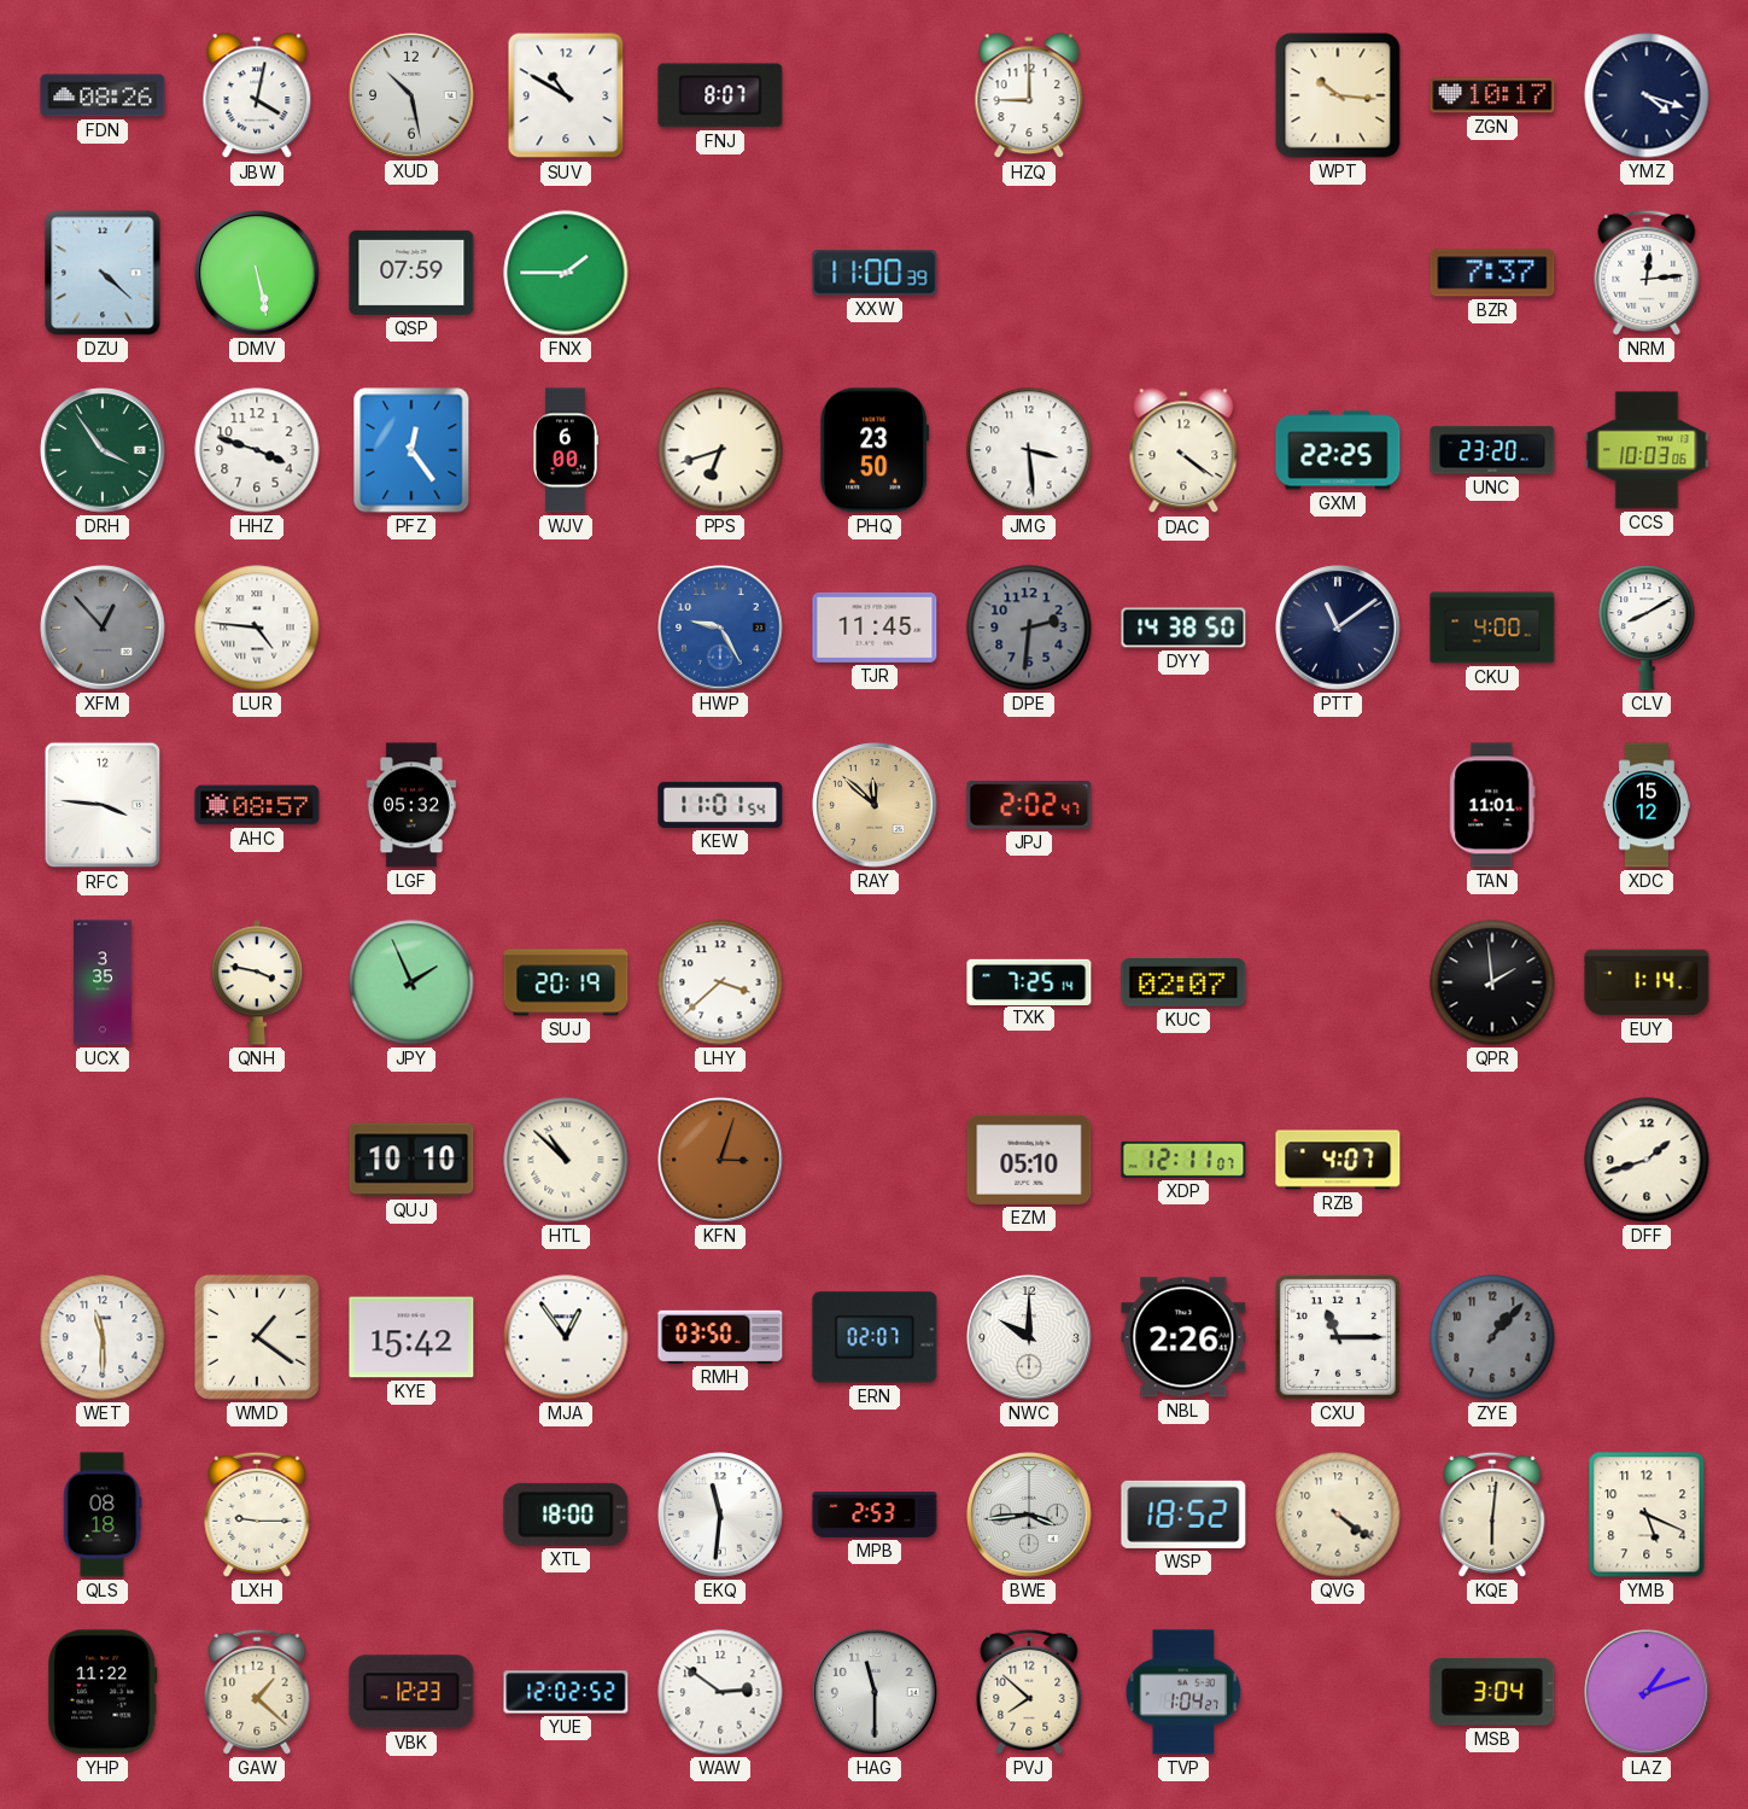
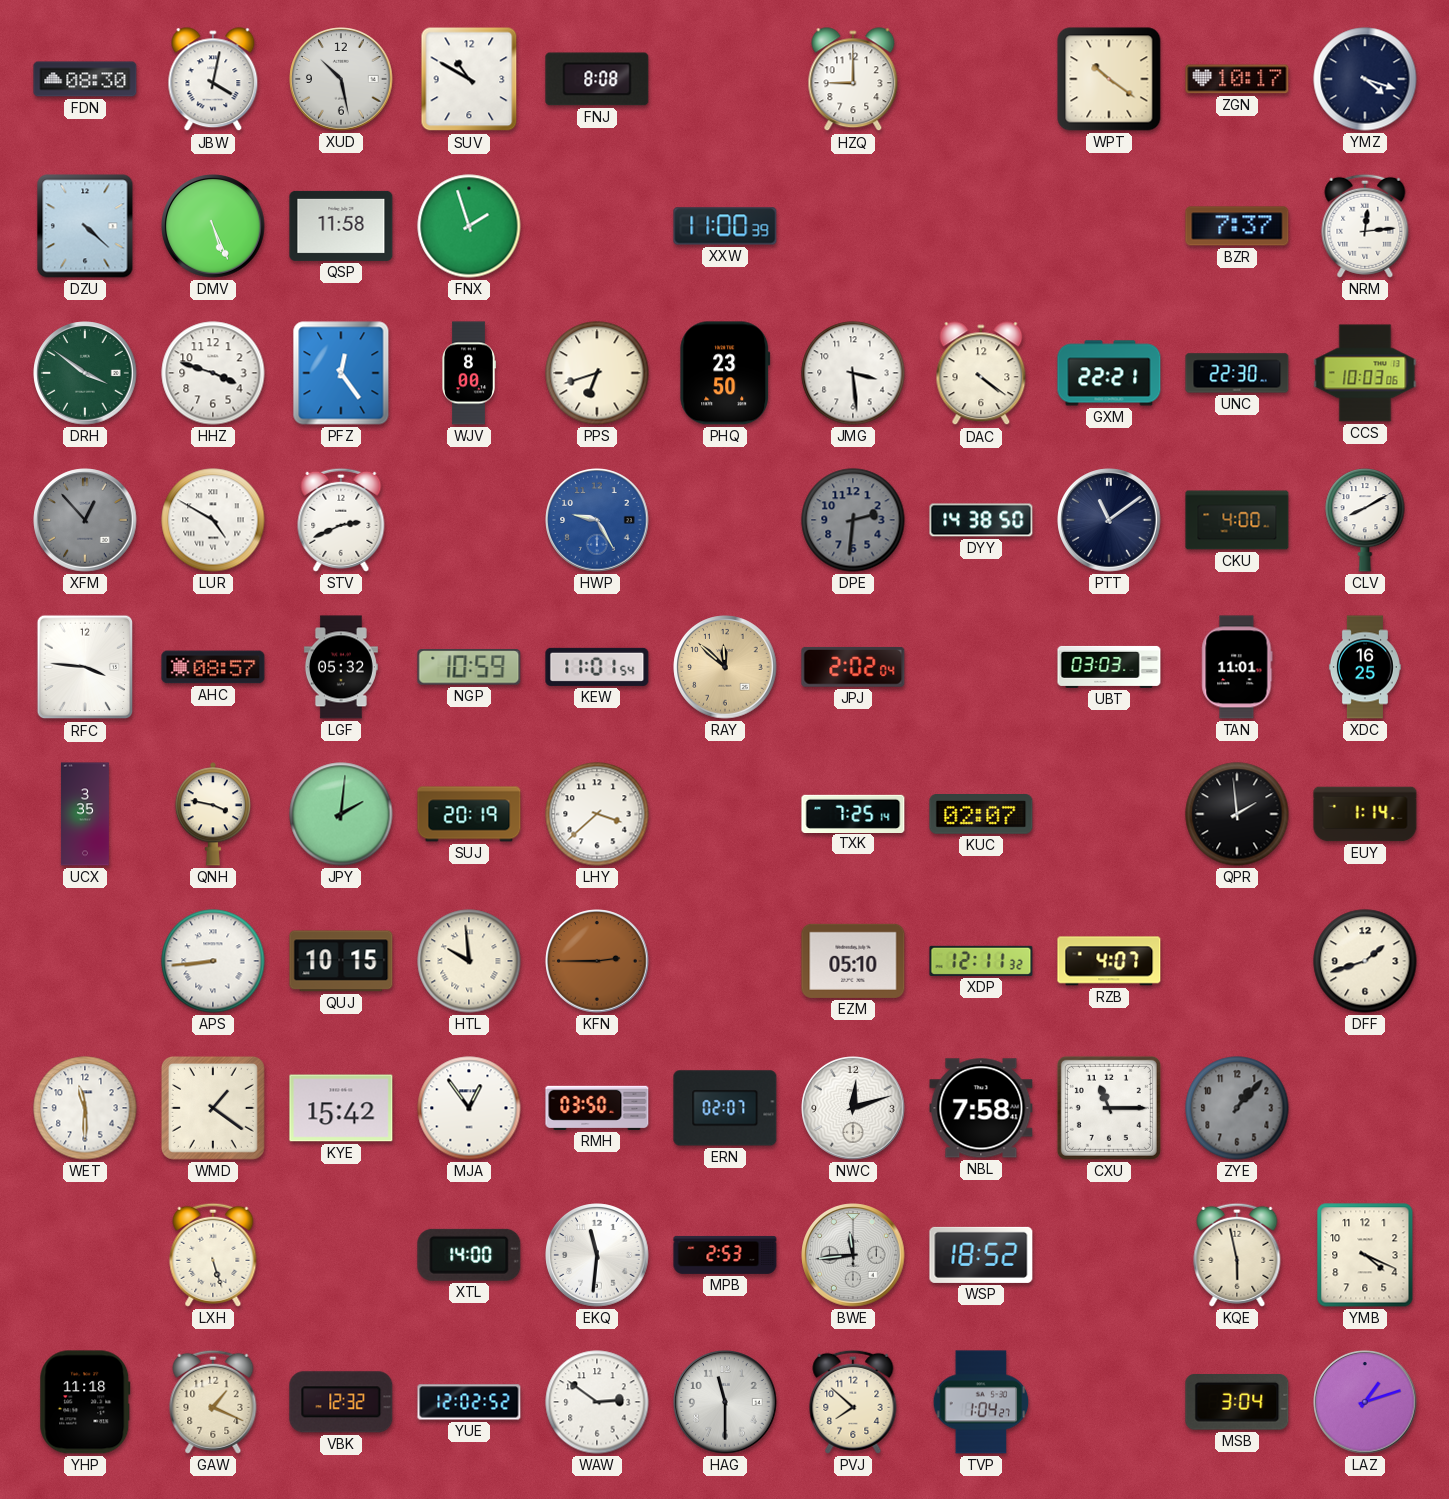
FDN: 08:26 -> 08:30
FNJ: 8:07 -> 8:08
WPT: 10:16 -> 10:21
DMV: 5:28 -> 5:26
QSP: 07:59 -> 11:58
FNX: 1:45 -> 1:57
DRH: 3:54 -> 3:51
WJV: 6:00 -> 8:00
GXM: 22:25 -> 22:21
UNC: 23:20 -> 22:30
LUR: 4:46 -> 4:50
STV: none -> 2:41
TJR: 11:45 -> none
NGP: none -> 10:59
JPJ: 2:02:47 -> 2:02:04
UBT: none -> 03:03
XDC: 15:12 -> 16:25
JPY: 1:56 -> 2:01
APS: none -> 8:44
QUJ: 10:10 -> 10:15
HTL: 10:52 -> 9:59
KFN: 3:03 -> 2:45
XDP: 12:11:07 -> 12:11:32
NWC: 10:00 -> 12:12
NBL: 2:26 -> 7:58
QLS: 08:18 -> none
LXH: 9:15 -> 5:27
XTL: 18:00 -> 14:00
BWE: 3:44 -> 11:44
QVG: 4:21 -> none
KQE: 6:01 -> 5:58
YMB: 5:19 -> 4:19
YHP: 11:22 -> 11:18
GAW: 1:22 -> 1:19
VBK: 12:23 -> 12:32
